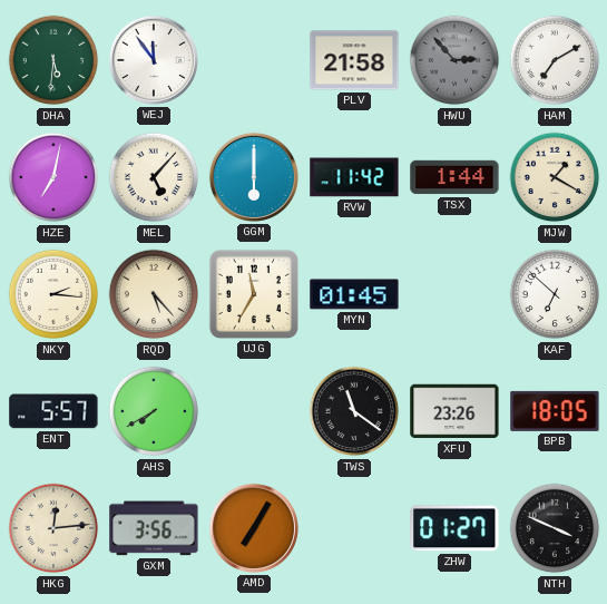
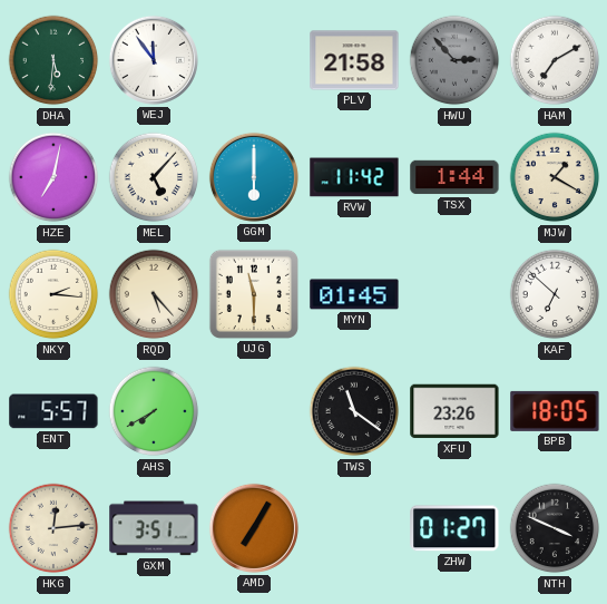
UJG: 11:35 -> 11:30
GXM: 3:56 -> 3:51
